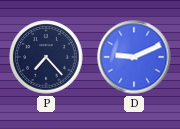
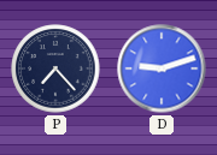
D: 9:11 -> 9:12
